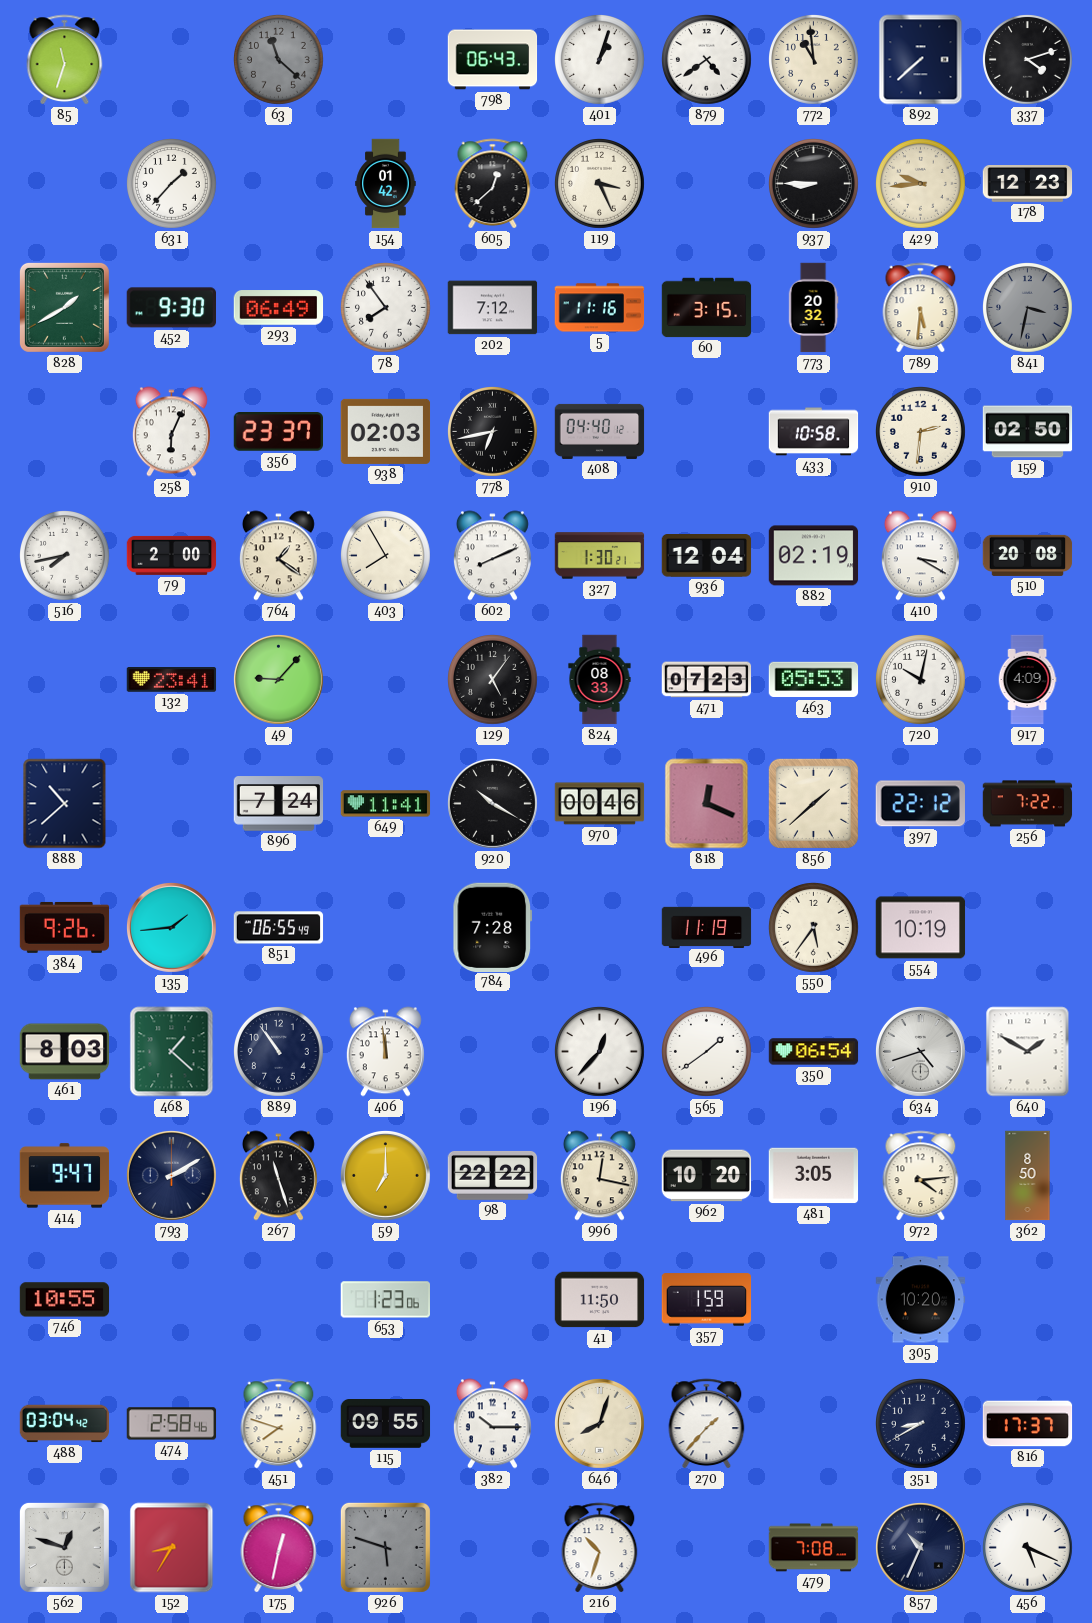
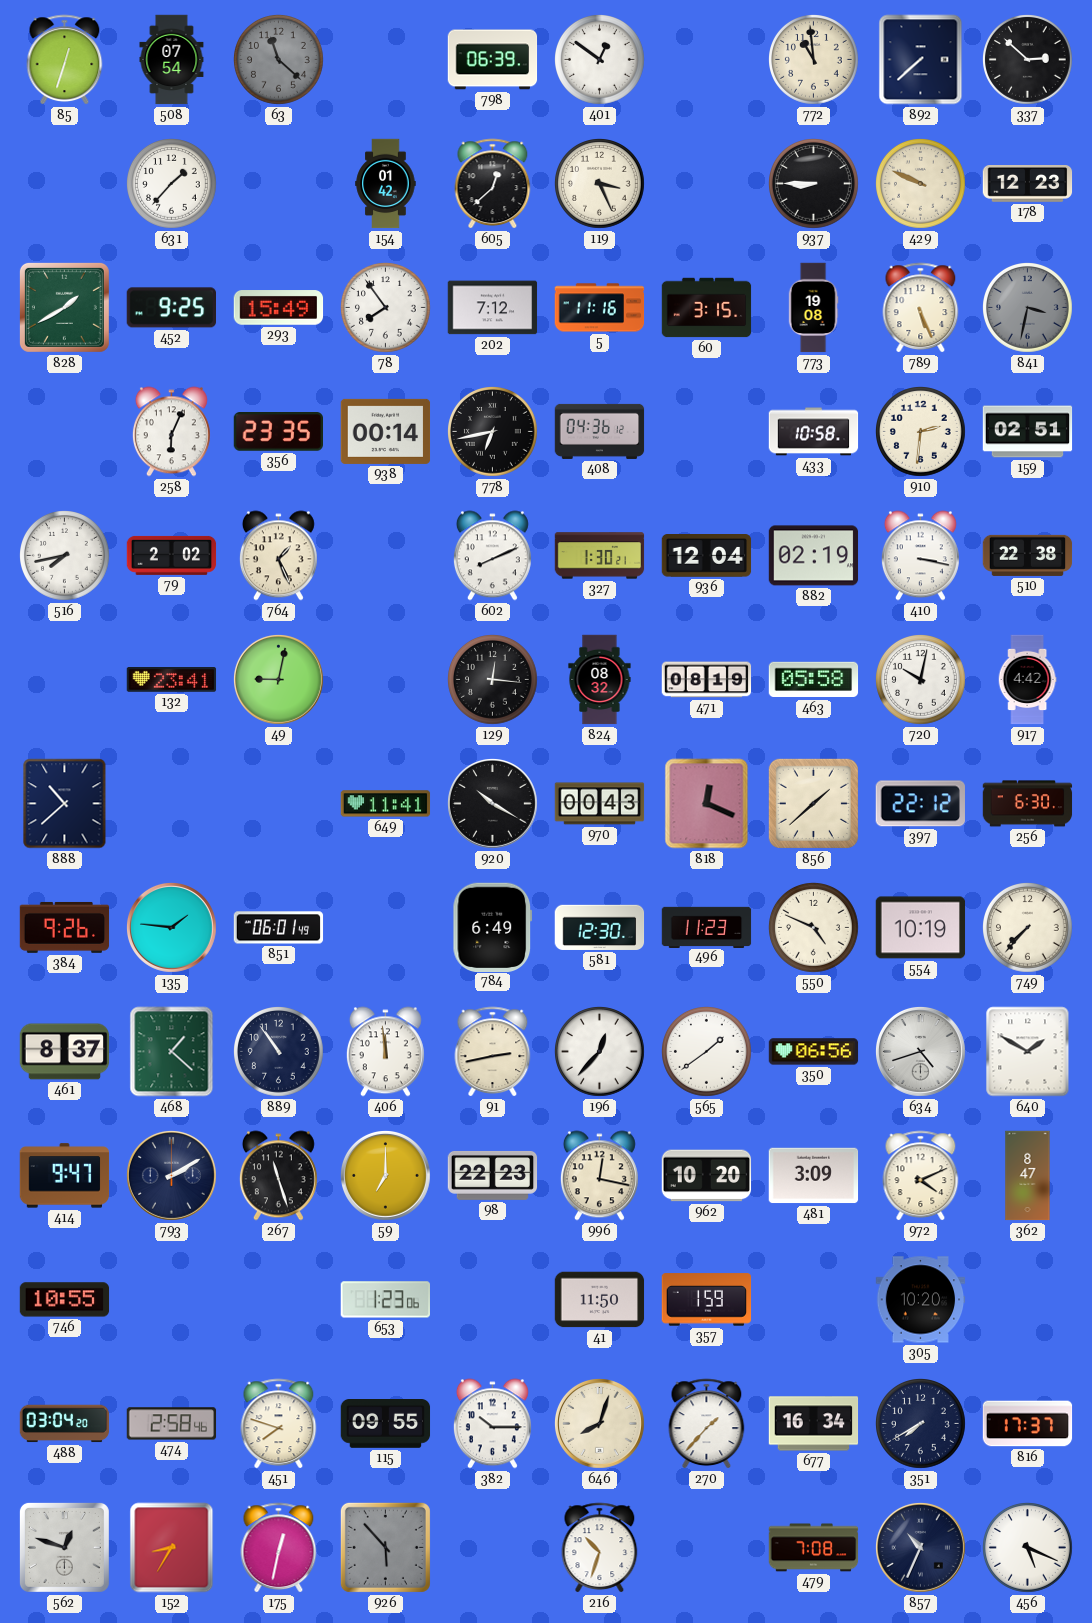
85: 11:33 -> 12:33
508: none -> 07:54
798: 06:43 -> 06:39
401: 1:03 -> 12:51
879: 4:39 -> none
337: 4:12 -> 2:52
429: 9:44 -> 9:49
452: 9:30 -> 9:25
293: 06:49 -> 15:49
773: 20:32 -> 19:08
789: 5:31 -> 5:26
356: 23:37 -> 23:35
938: 02:03 -> 00:14
408: 04:40 -> 04:36
159: 02:50 -> 02:51
79: 2:00 -> 2:02
764: 1:21 -> 1:26
403: 7:55 -> none
410: 3:20 -> 3:17
510: 20:08 -> 22:38
49: 9:07 -> 9:02
129: 5:06 -> 12:16
824: 08:33 -> 08:32
471: 07:23 -> 08:19
463: 05:53 -> 05:58
917: 4:09 -> 4:42
896: 7:24 -> none
970: 00:46 -> 00:43
256: 7:22 -> 6:30
135: 1:44 -> 1:46
851: 06:55 -> 06:01
784: 7:28 -> 6:49
581: none -> 12:30
496: 11:19 -> 11:23
550: 5:36 -> 4:49
749: none -> 7:37
461: 8:03 -> 8:37
91: none -> 2:43
350: 06:54 -> 06:56
98: 22:22 -> 22:23
481: 3:05 -> 3:09
972: 4:14 -> 4:11
362: 8:50 -> 8:47
488: 03:04:42 -> 03:04:20
677: none -> 16:34
351: 8:40 -> 7:40
926: 5:48 -> 5:53
